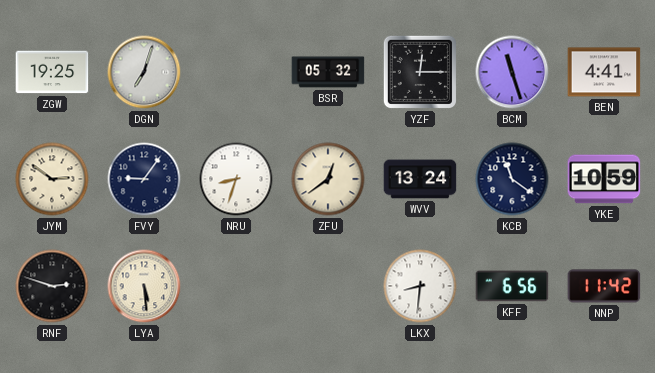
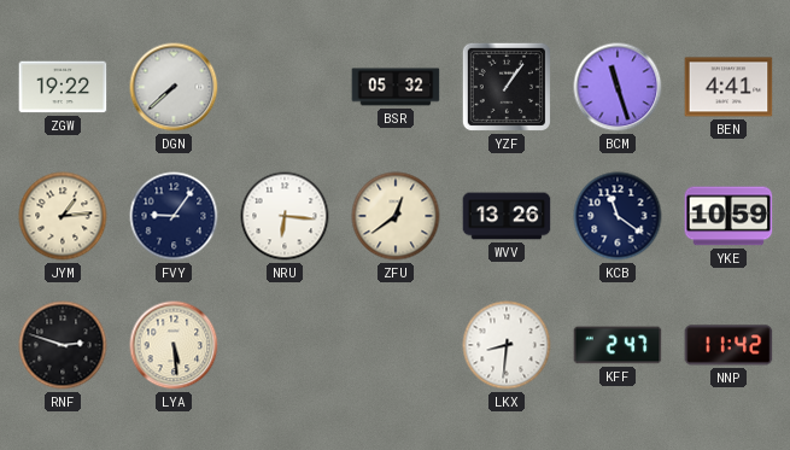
ZGW: 19:25 -> 19:22
DGN: 7:03 -> 7:38
YZF: 12:15 -> 1:06
JYM: 2:51 -> 1:14
NRU: 8:33 -> 6:16
WVV: 13:24 -> 13:26
KFF: 6:56 -> 2:47
